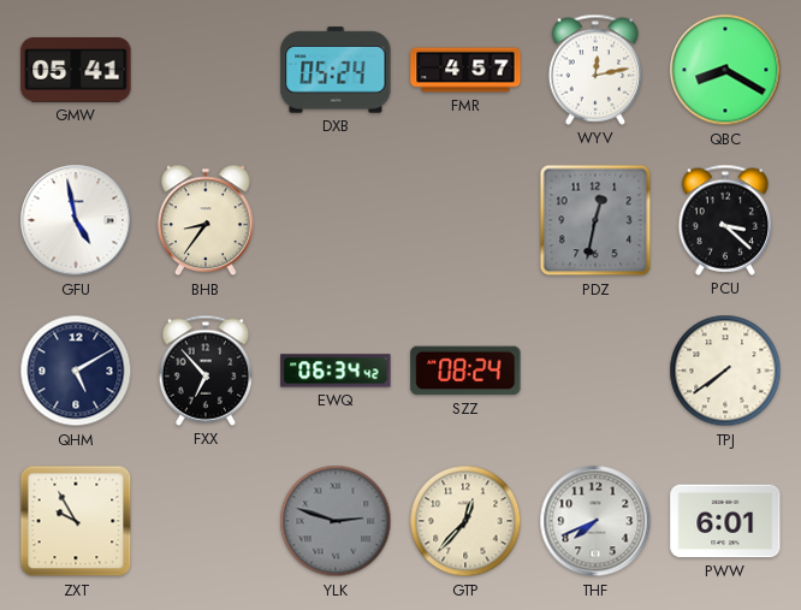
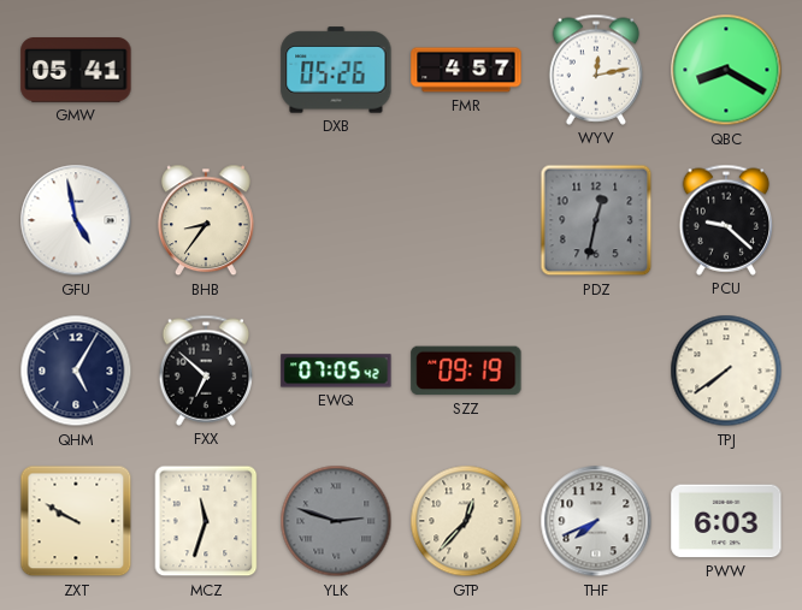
DXB: 05:24 -> 05:26
PCU: 3:22 -> 9:22
QHM: 5:10 -> 5:05
FXX: 6:53 -> 6:52
EWQ: 06:34 -> 07:05
SZZ: 08:24 -> 09:19
ZXT: 9:55 -> 9:50
MCZ: none -> 11:33
PWW: 6:01 -> 6:03
